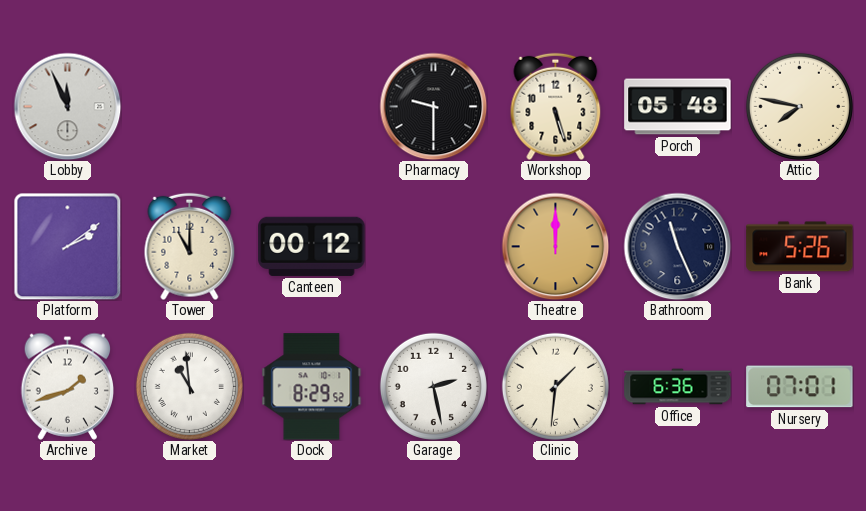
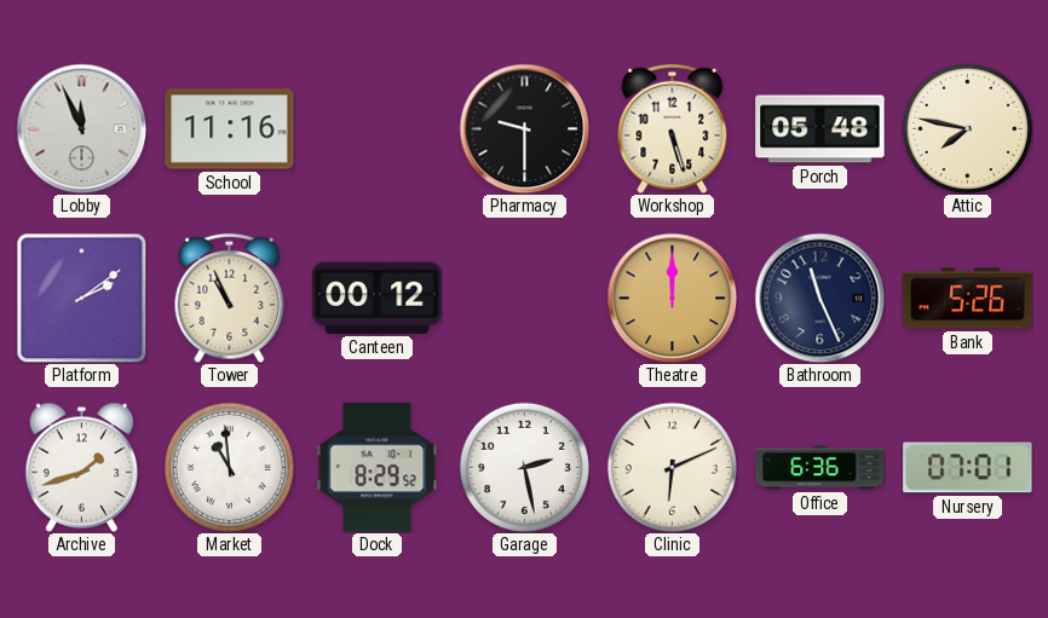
School: none -> 11:16
Tower: 11:00 -> 10:56
Clinic: 1:31 -> 6:11
